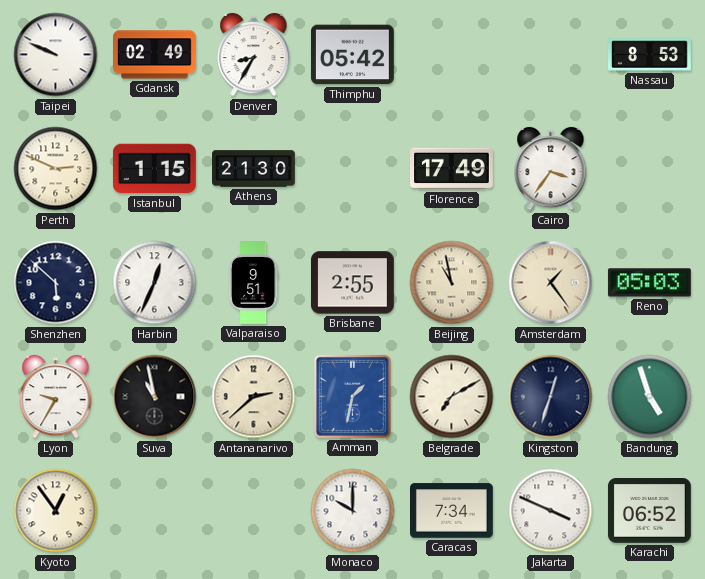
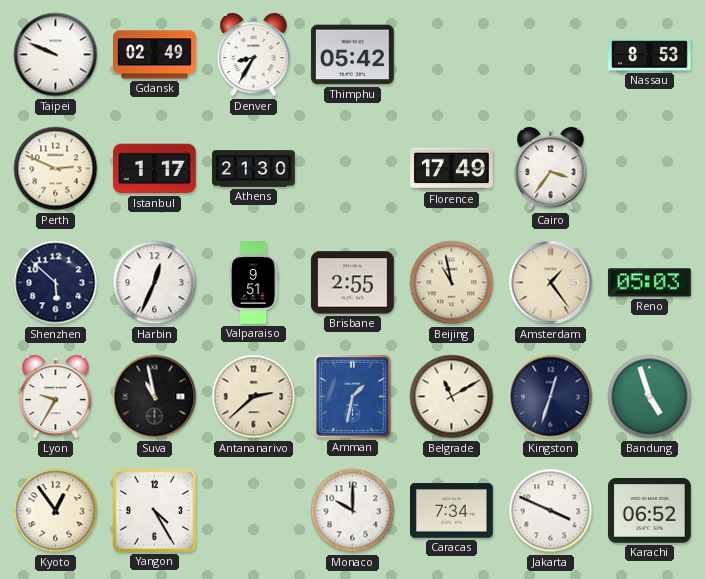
Istanbul: 1:15 -> 1:17
Belgrade: 7:10 -> 11:10
Yangon: none -> 4:25
